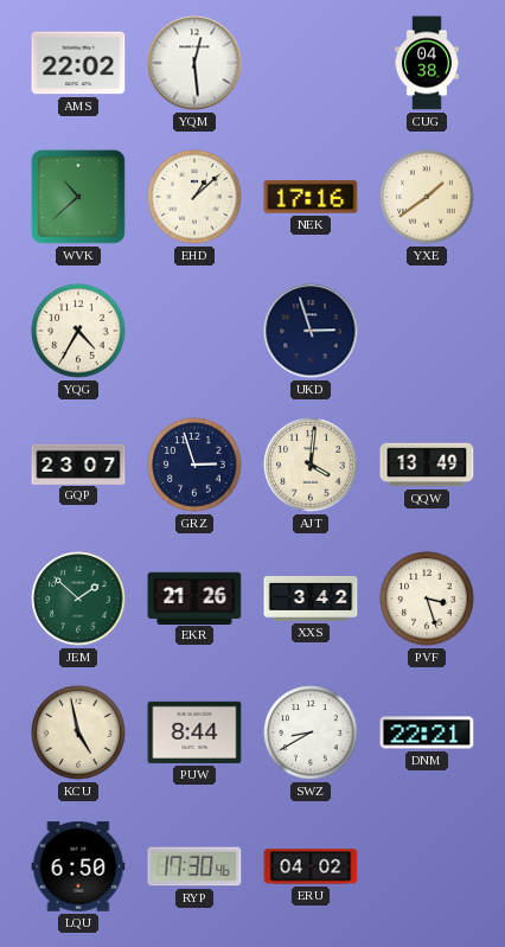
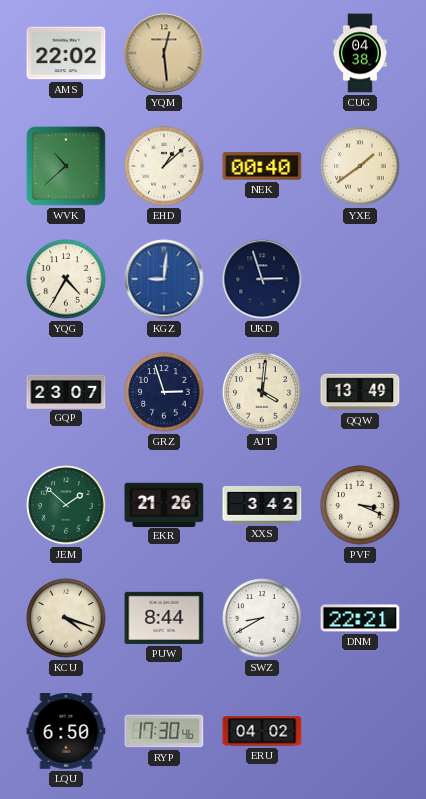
YQM dial: white -> champagne
NEK: 17:16 -> 00:40
KGZ: none -> 9:01
PVF: 3:27 -> 3:19
KCU: 4:58 -> 4:18
